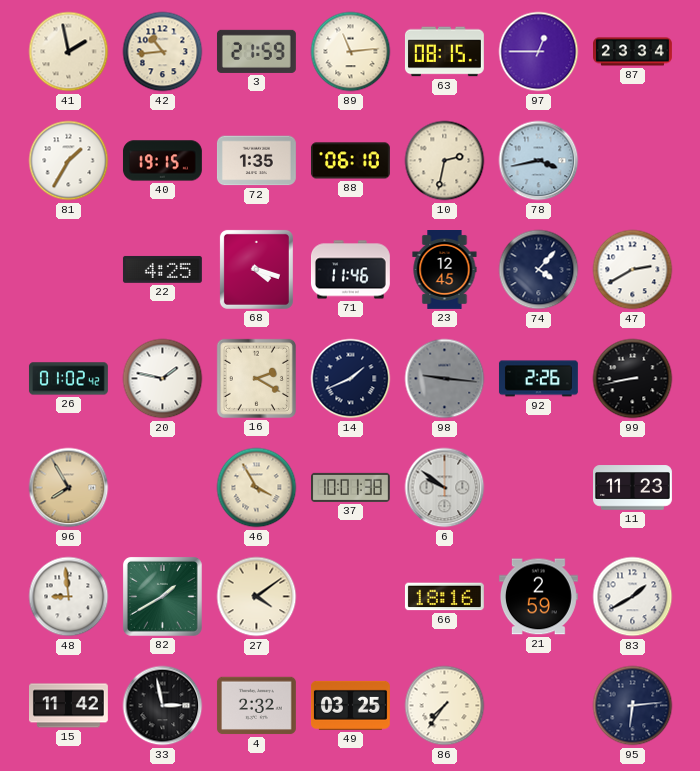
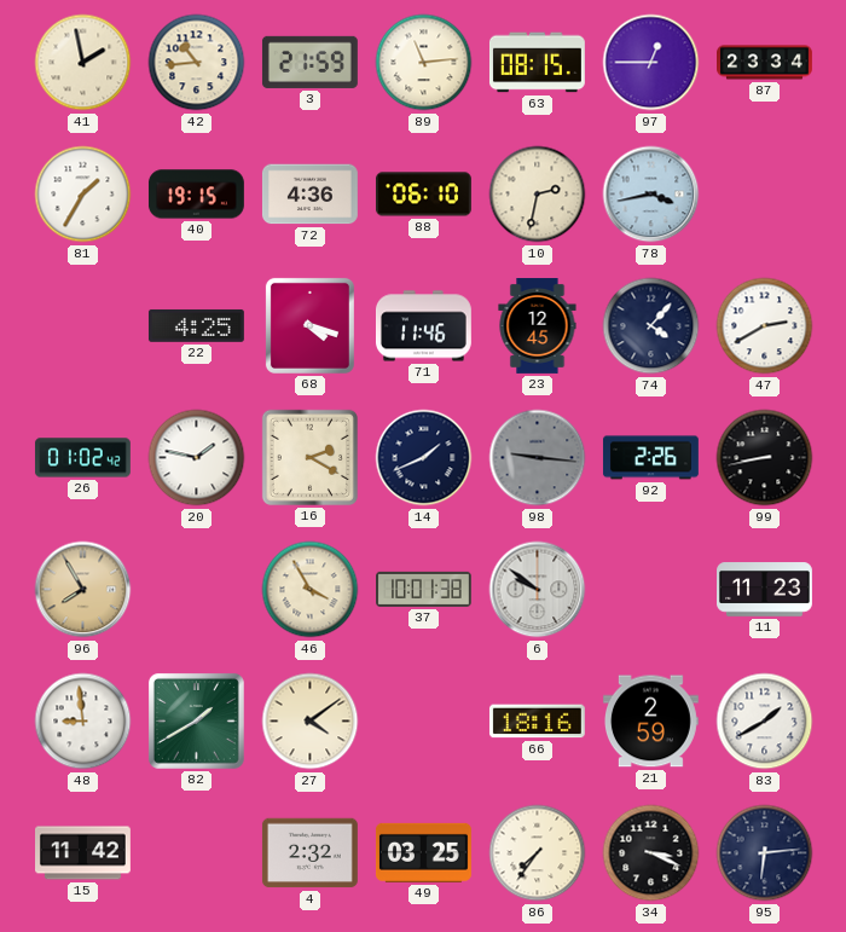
72: 1:35 -> 4:36
33: 2:58 -> none
34: none -> 3:19
